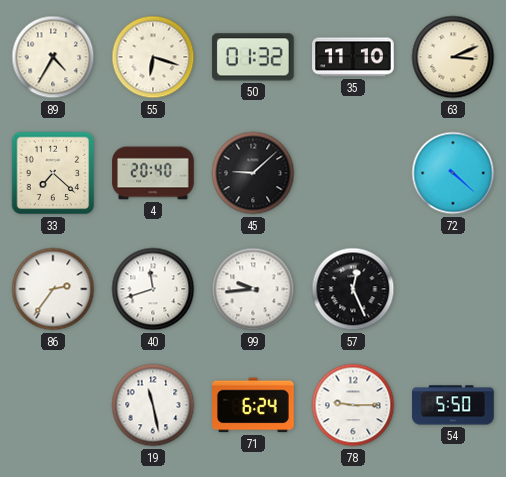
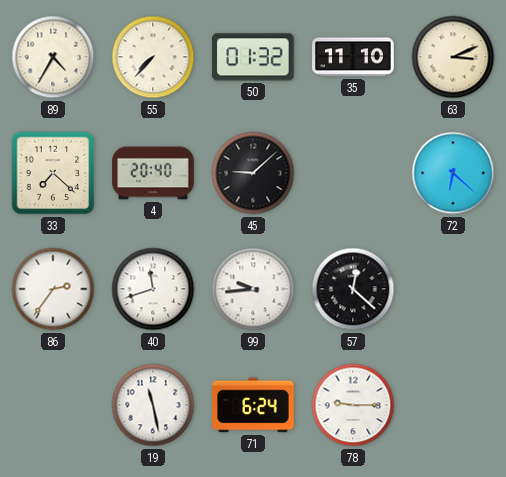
55: 6:18 -> 7:37
72: 4:22 -> 6:22
57: 12:26 -> 12:22
54: 5:50 -> none
